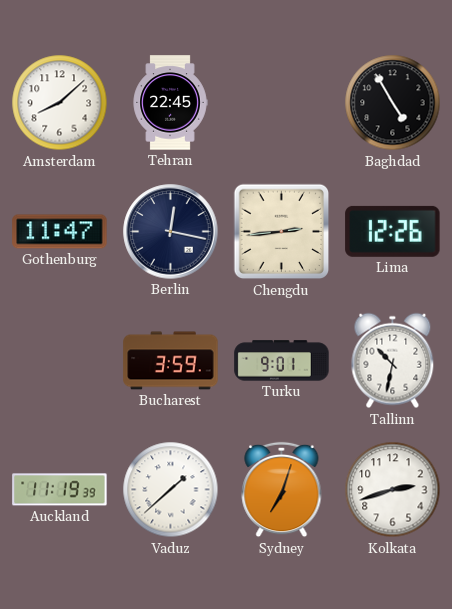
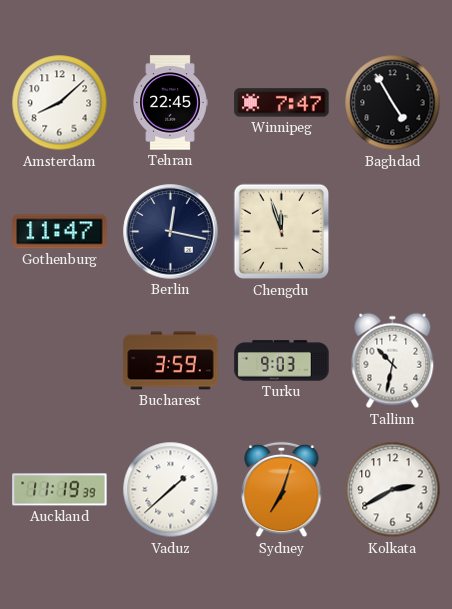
Winnipeg: none -> 7:47
Chengdu: 2:44 -> 11:57
Lima: 12:26 -> none
Turku: 9:01 -> 9:03
Kolkata: 2:42 -> 2:40
